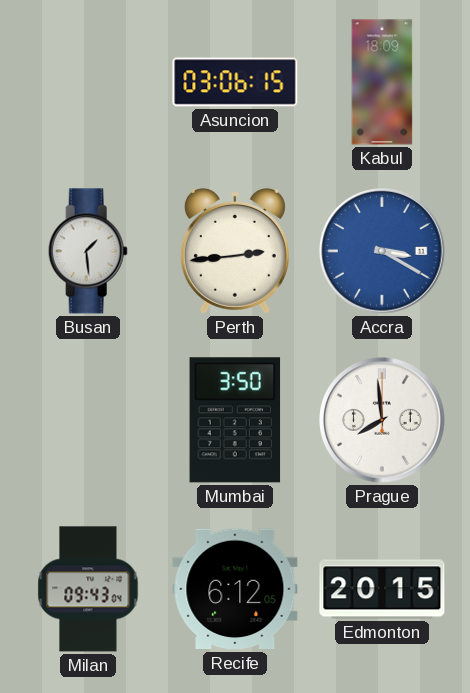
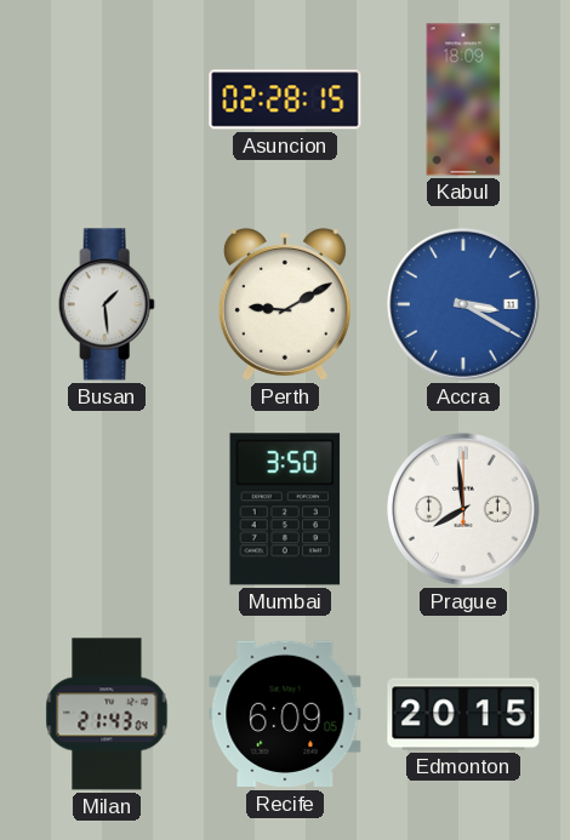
Asuncion: 03:06 -> 02:28
Perth: 2:44 -> 9:10
Milan: 09:43 -> 21:43
Recife: 6:12 -> 6:09
